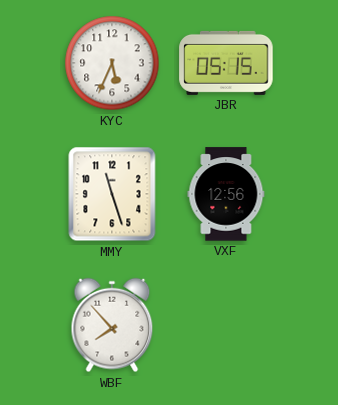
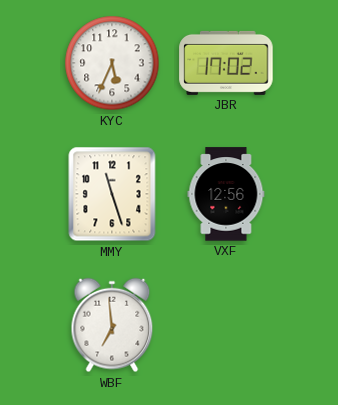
JBR: 05:15 -> 17:02
WBF: 7:53 -> 6:59
